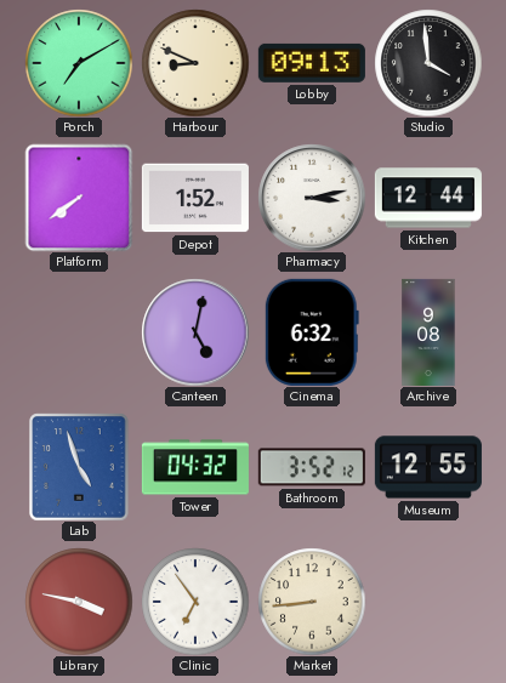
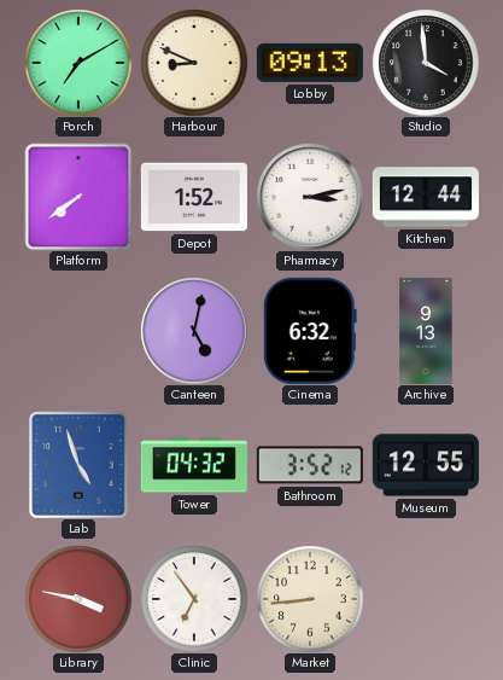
Archive: 9:08 -> 9:13
